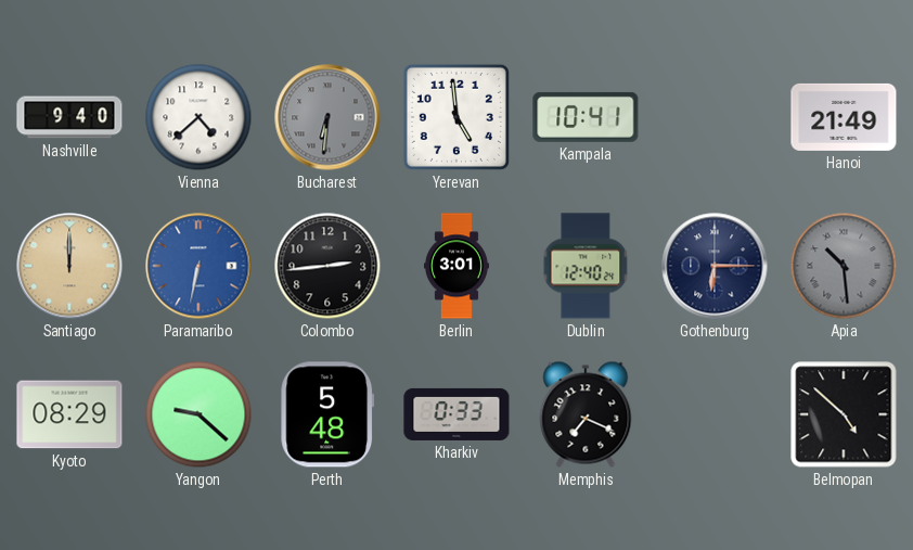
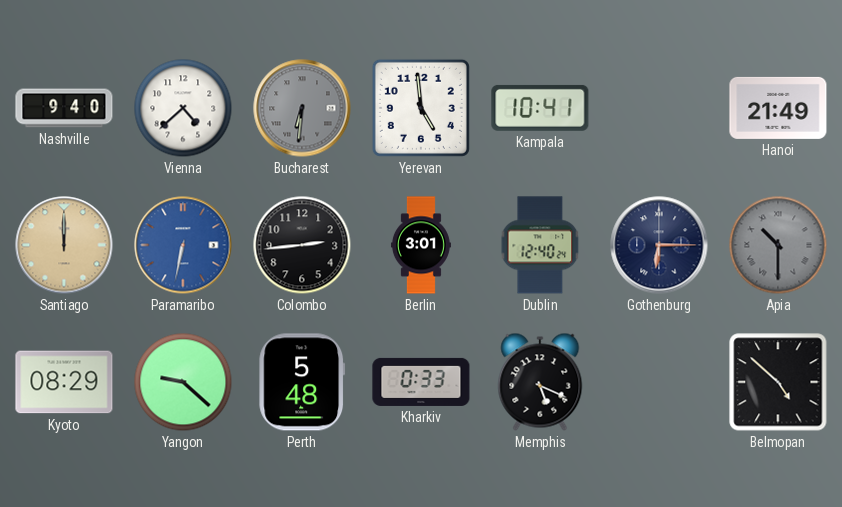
Apia: 10:29 -> 10:30
Memphis: 7:19 -> 5:19
